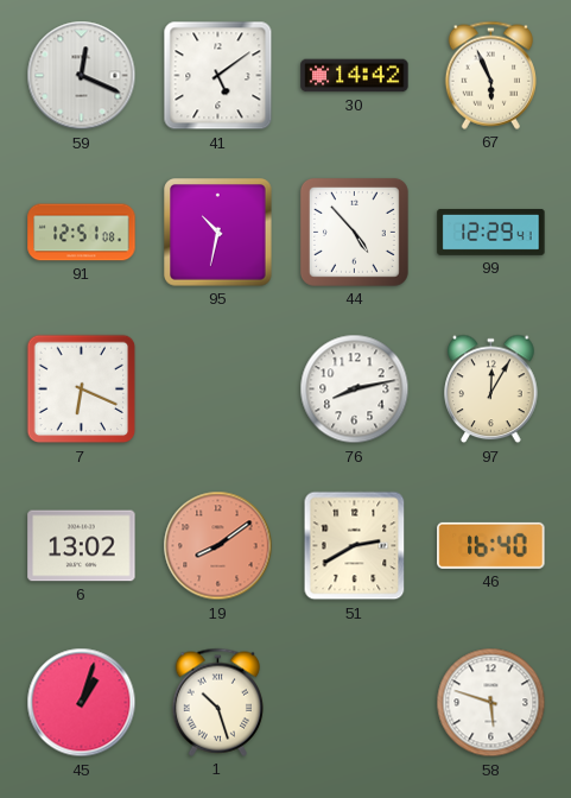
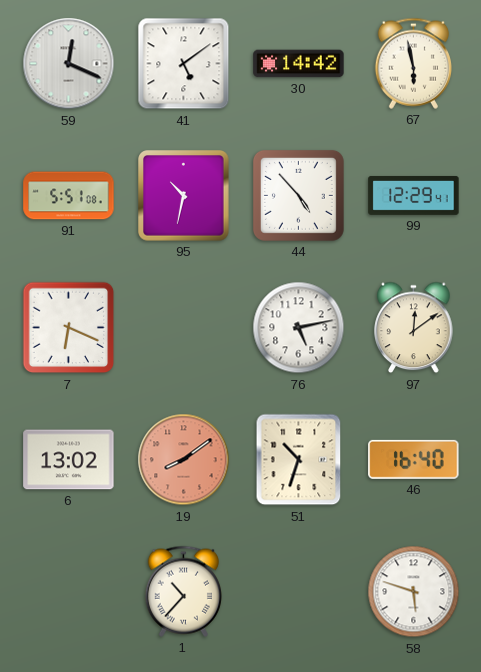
67: 5:56 -> 5:58
91: 12:51 -> 5:51
76: 8:13 -> 5:13
97: 12:05 -> 12:09
51: 2:40 -> 10:33
45: 1:03 -> none
1: 10:27 -> 10:37
